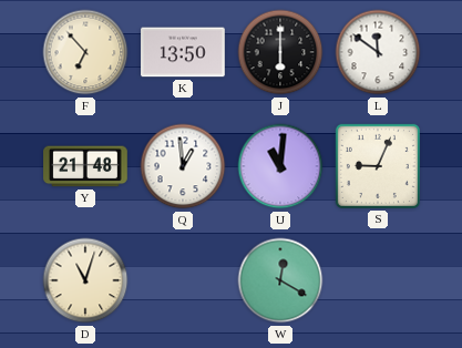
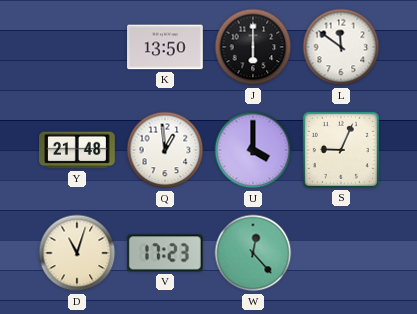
F: 6:53 -> none
U: 11:01 -> 4:00
V: none -> 17:23
W: 12:20 -> 12:23
